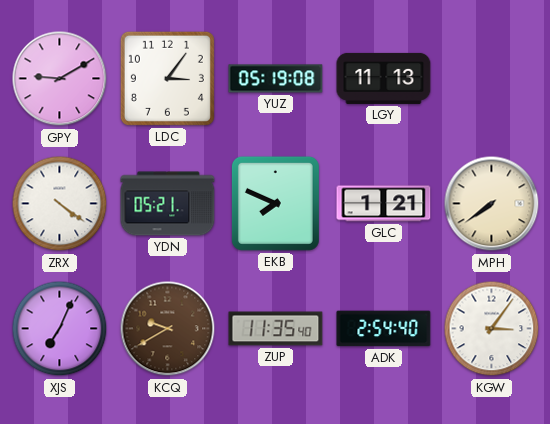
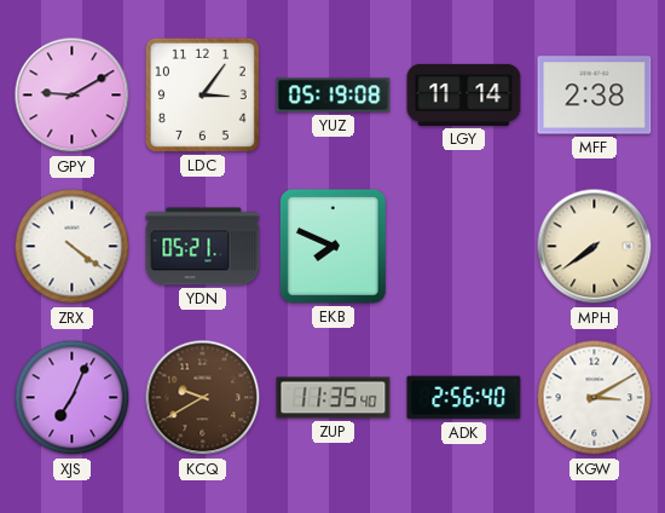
LGY: 11:13 -> 11:14
MFF: none -> 2:38
GLC: 1:21 -> none
ADK: 2:54 -> 2:56
KGW: 3:06 -> 3:10
